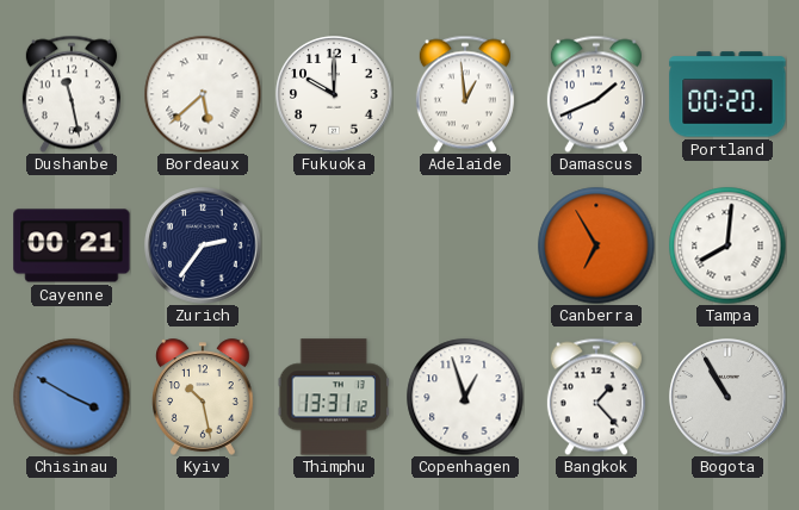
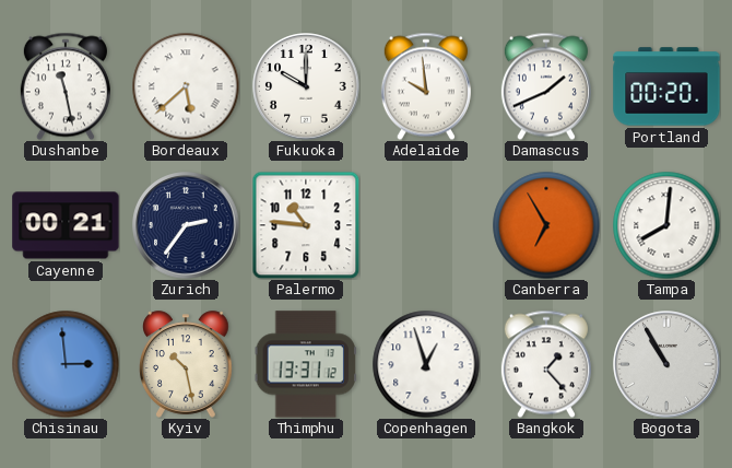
Adelaide: 12:59 -> 9:59
Palermo: none -> 10:46
Chisinau: 3:50 -> 2:59
